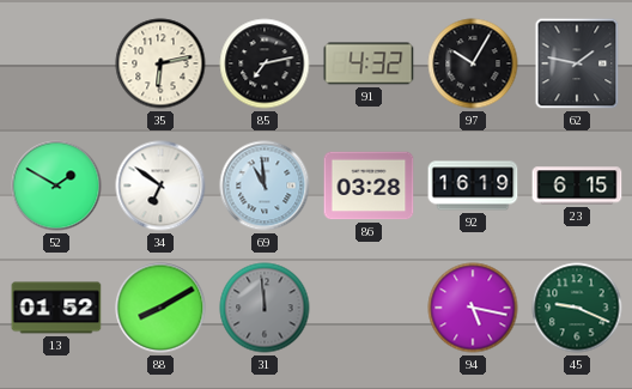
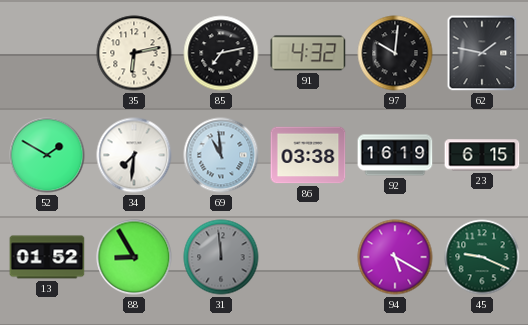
97: 10:05 -> 10:01
34: 6:51 -> 7:31
86: 03:28 -> 03:38
88: 8:10 -> 8:55
94: 5:17 -> 5:20
